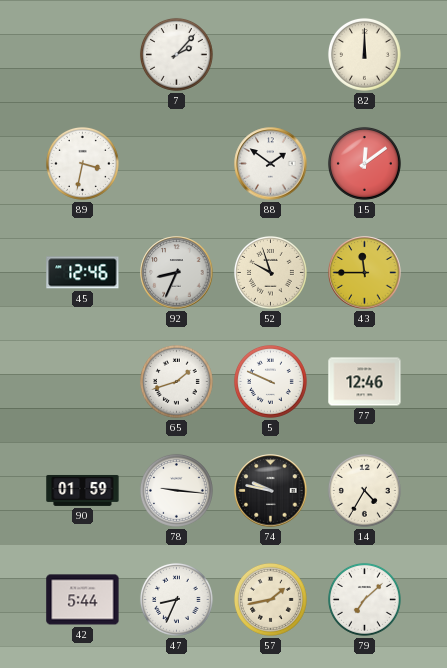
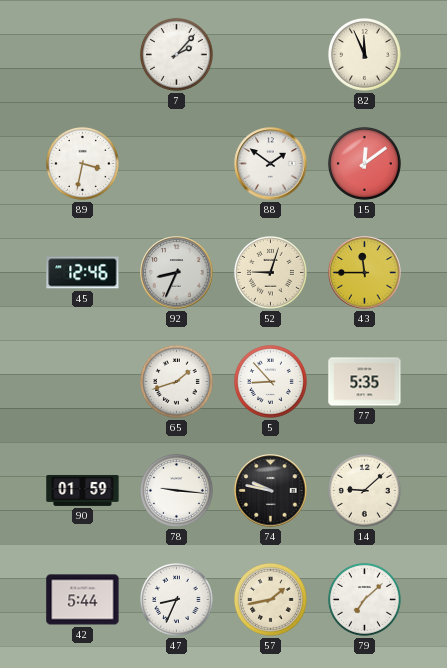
82: 12:00 -> 11:56
52: 9:57 -> 9:03
5: 9:49 -> 8:53
77: 12:46 -> 5:35
14: 4:35 -> 9:08
